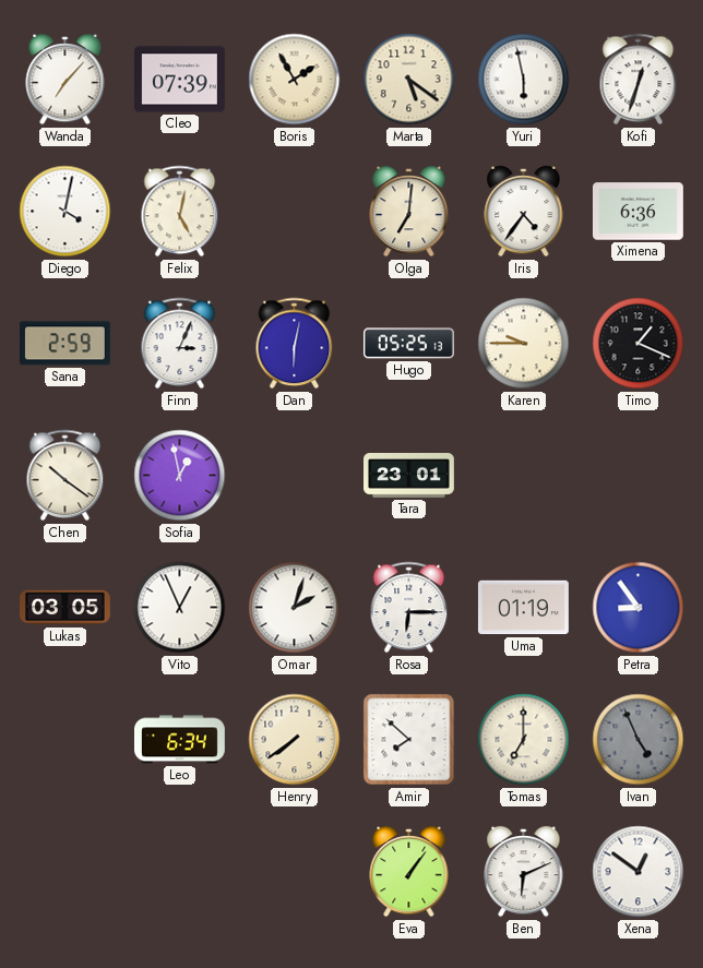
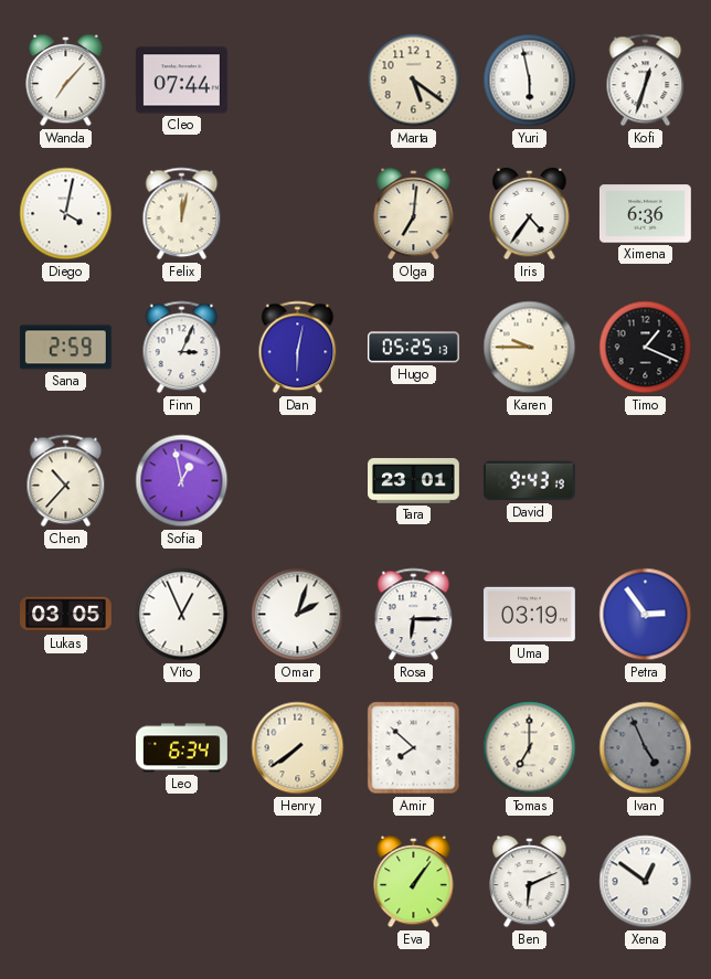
Cleo: 07:39 -> 07:44
Boris: 1:55 -> none
Felix: 5:02 -> 12:02
Chen: 10:21 -> 10:37
David: none -> 9:43
Uma: 01:19 -> 03:19
Petra: 8:54 -> 2:54
